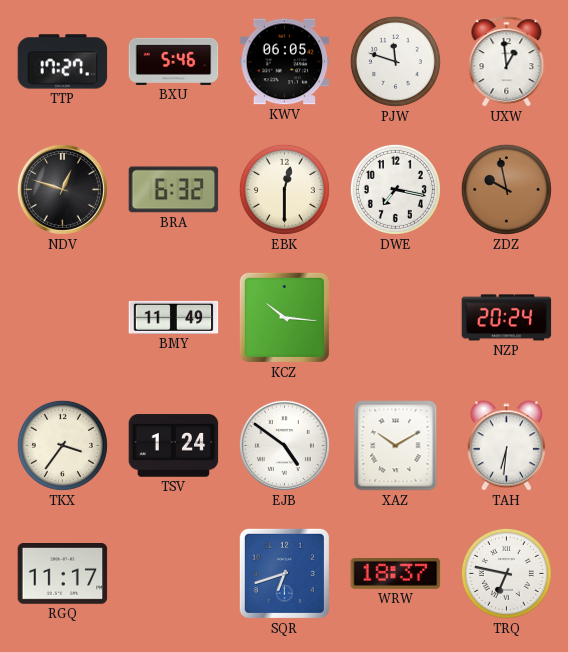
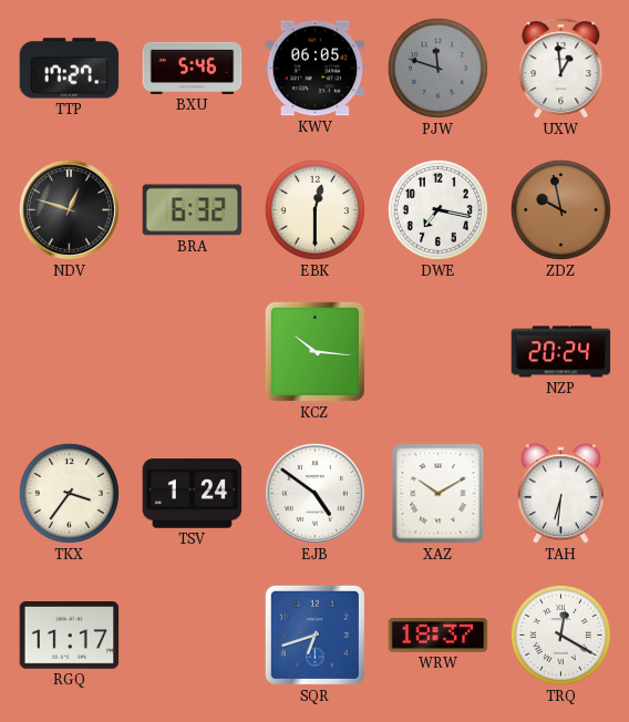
PJW dial: white -> grey
BMY: 11:49 -> none
TRQ: 6:47 -> 12:20
